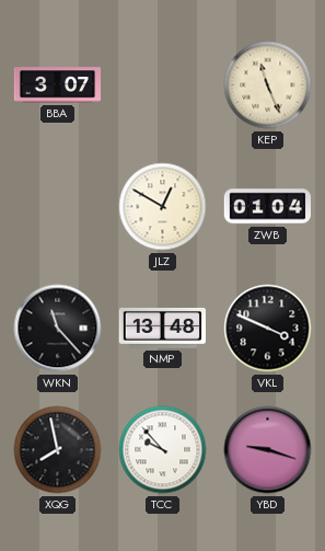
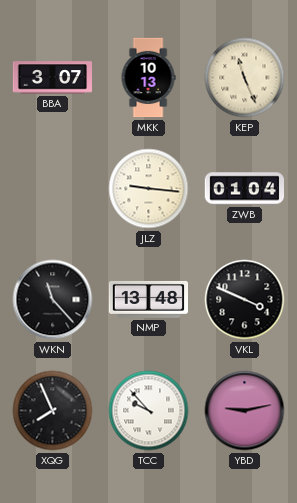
MKK: none -> 10:13
JLZ: 12:50 -> 9:16
XQG: 7:58 -> 7:56
YBD: 9:18 -> 9:13
